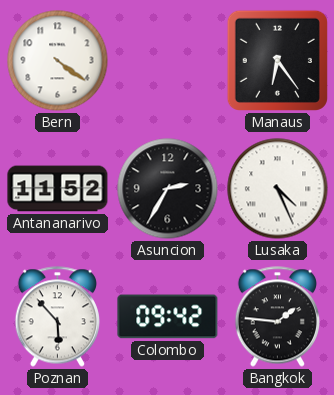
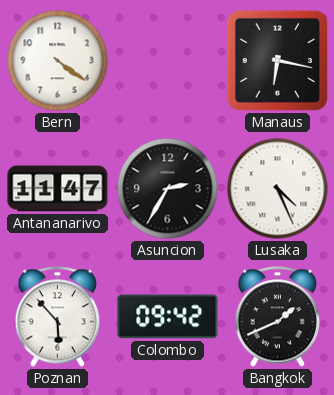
Manaus: 6:24 -> 6:17
Antananarivo: 11:52 -> 11:47
Bangkok: 1:46 -> 1:41
